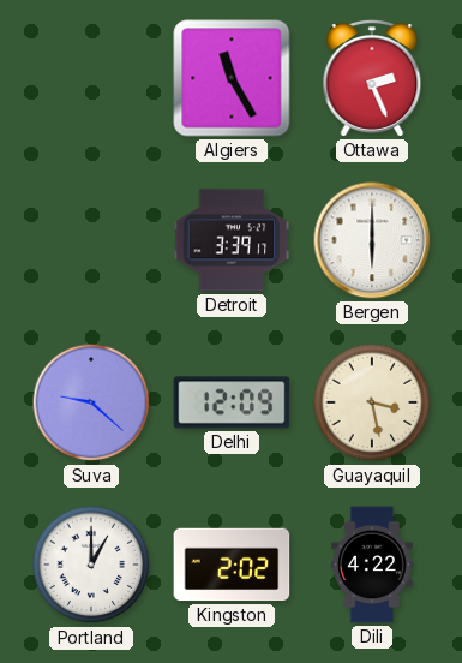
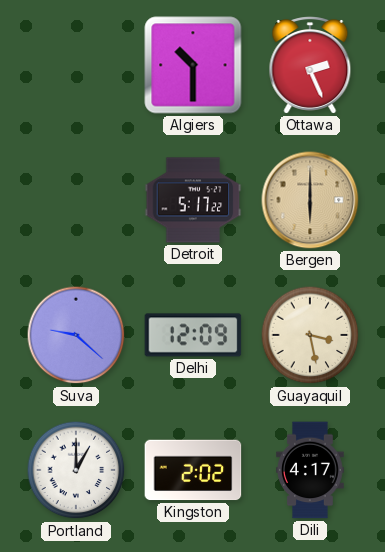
Algiers: 11:25 -> 10:30
Detroit: 3:39 -> 5:17
Bergen dial: white -> champagne
Dili: 4:22 -> 4:17
